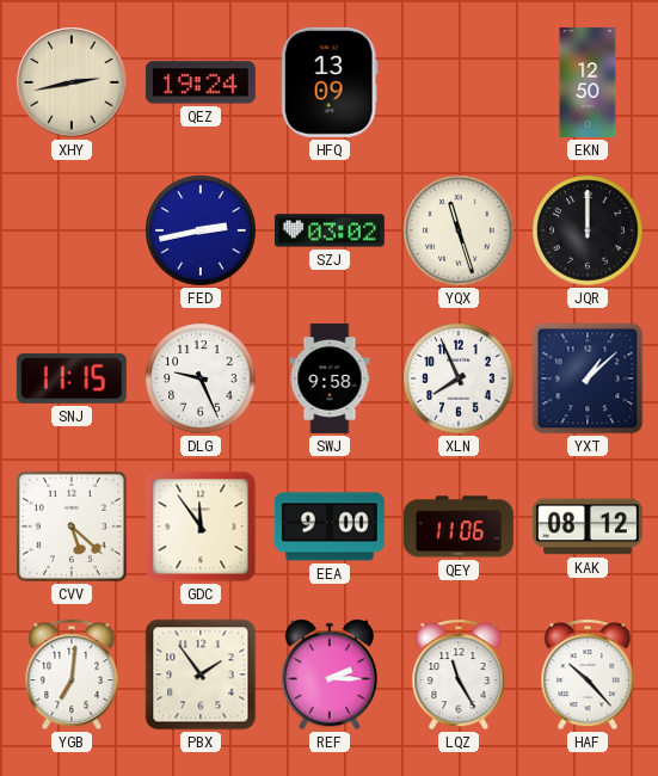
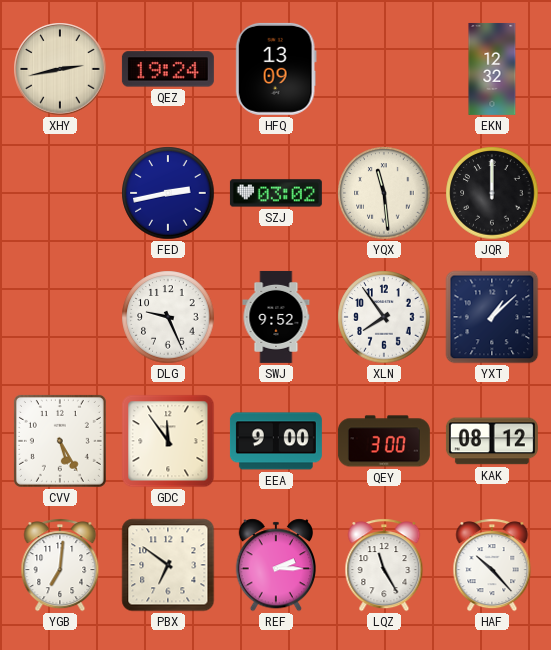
EKN: 12:50 -> 12:32
YQX: 11:27 -> 11:29
SNJ: 11:15 -> none
SWJ: 9:58 -> 9:52
XLN: 7:56 -> 7:54
CVV: 5:22 -> 5:25
QEY: 11:06 -> 3:00
PBX: 1:54 -> 6:51
